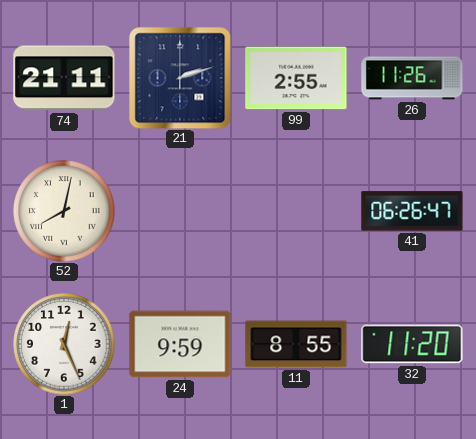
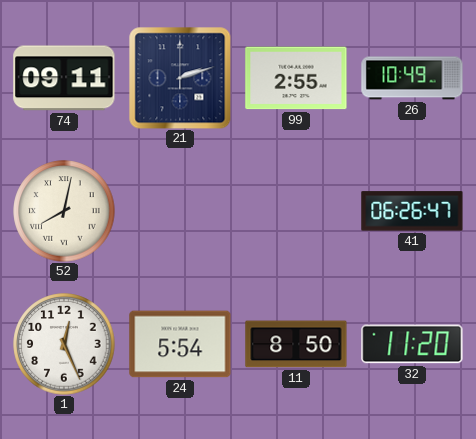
74: 21:11 -> 09:11
26: 11:26 -> 10:49
24: 9:59 -> 5:54
11: 8:55 -> 8:50
